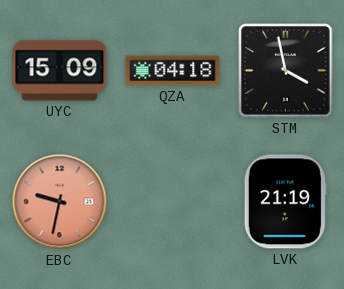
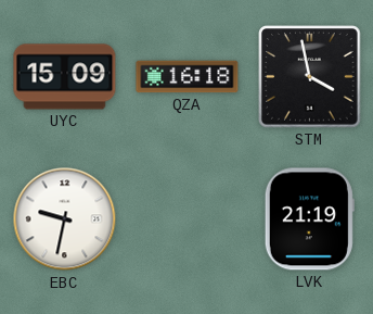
QZA: 04:18 -> 16:18
EBC dial: salmon -> white
